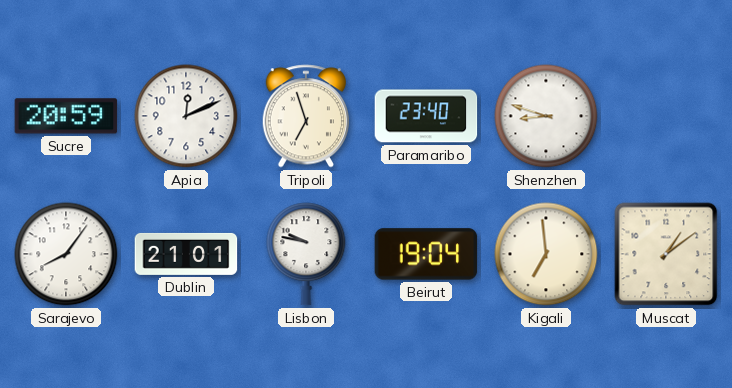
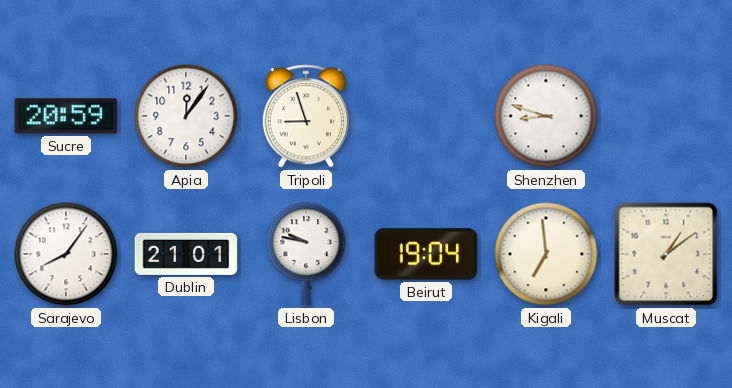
Apia: 12:11 -> 12:06
Tripoli: 6:57 -> 8:57
Paramaribo: 23:40 -> none
